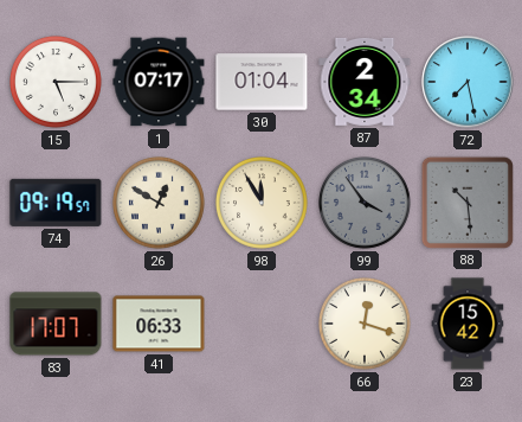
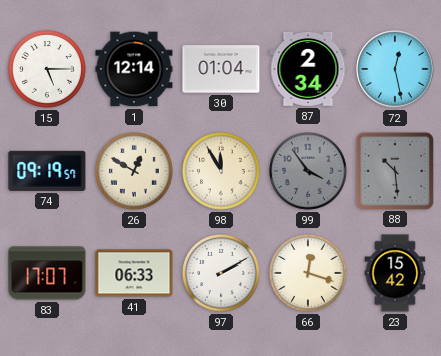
1: 07:17 -> 12:14
72: 7:28 -> 12:28
97: none -> 2:10
